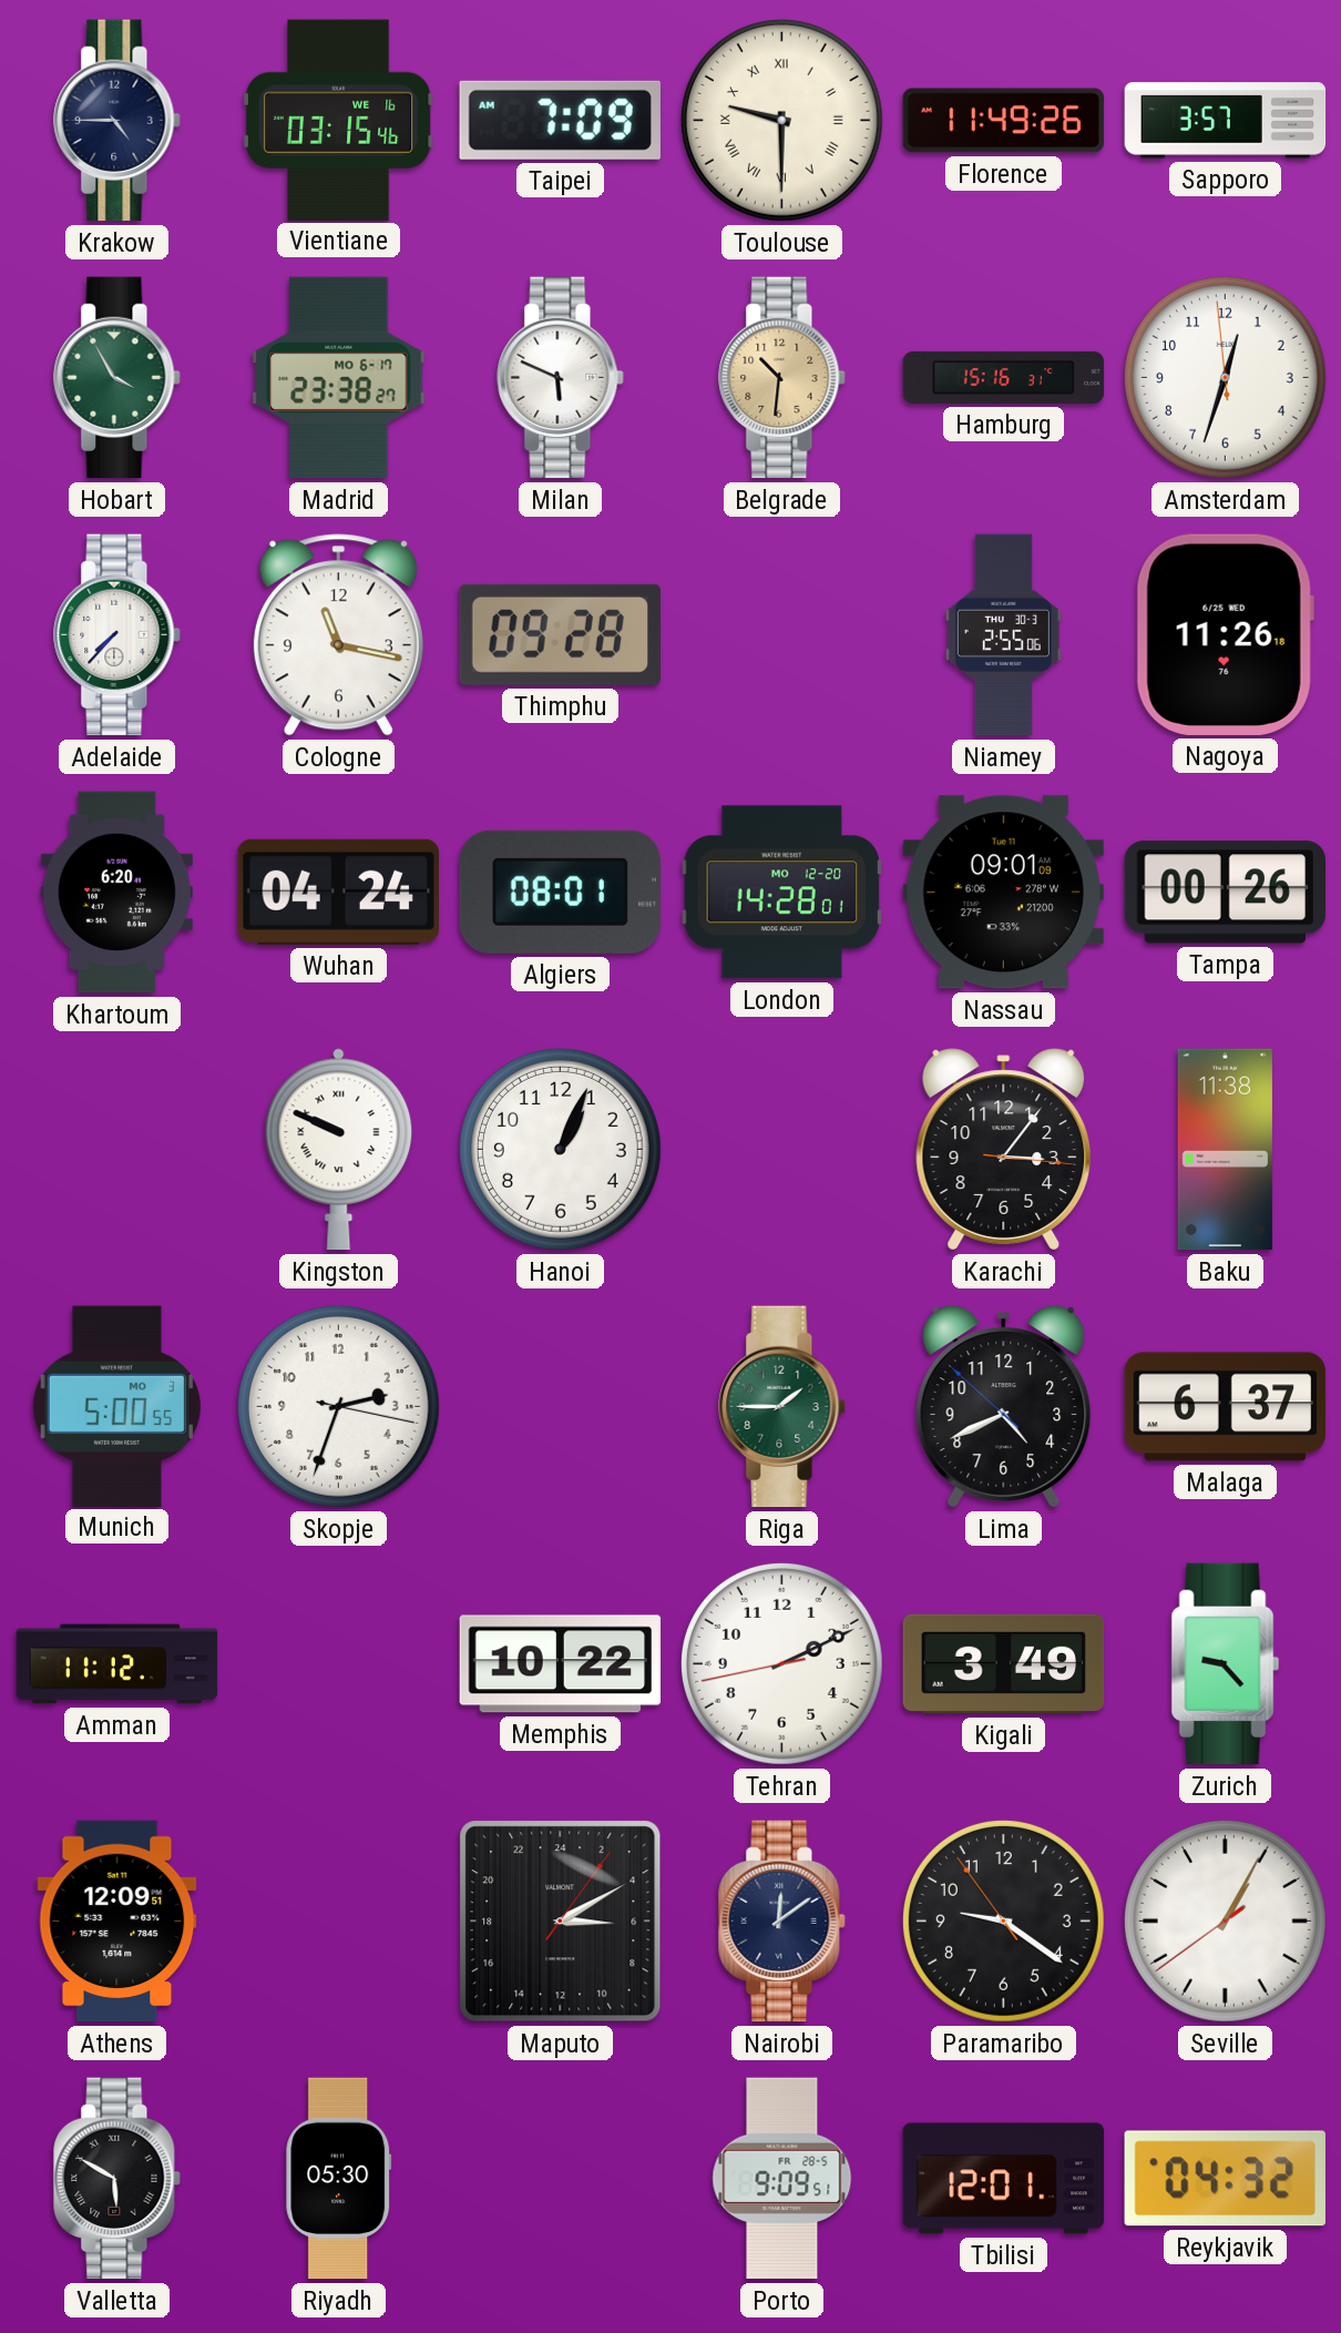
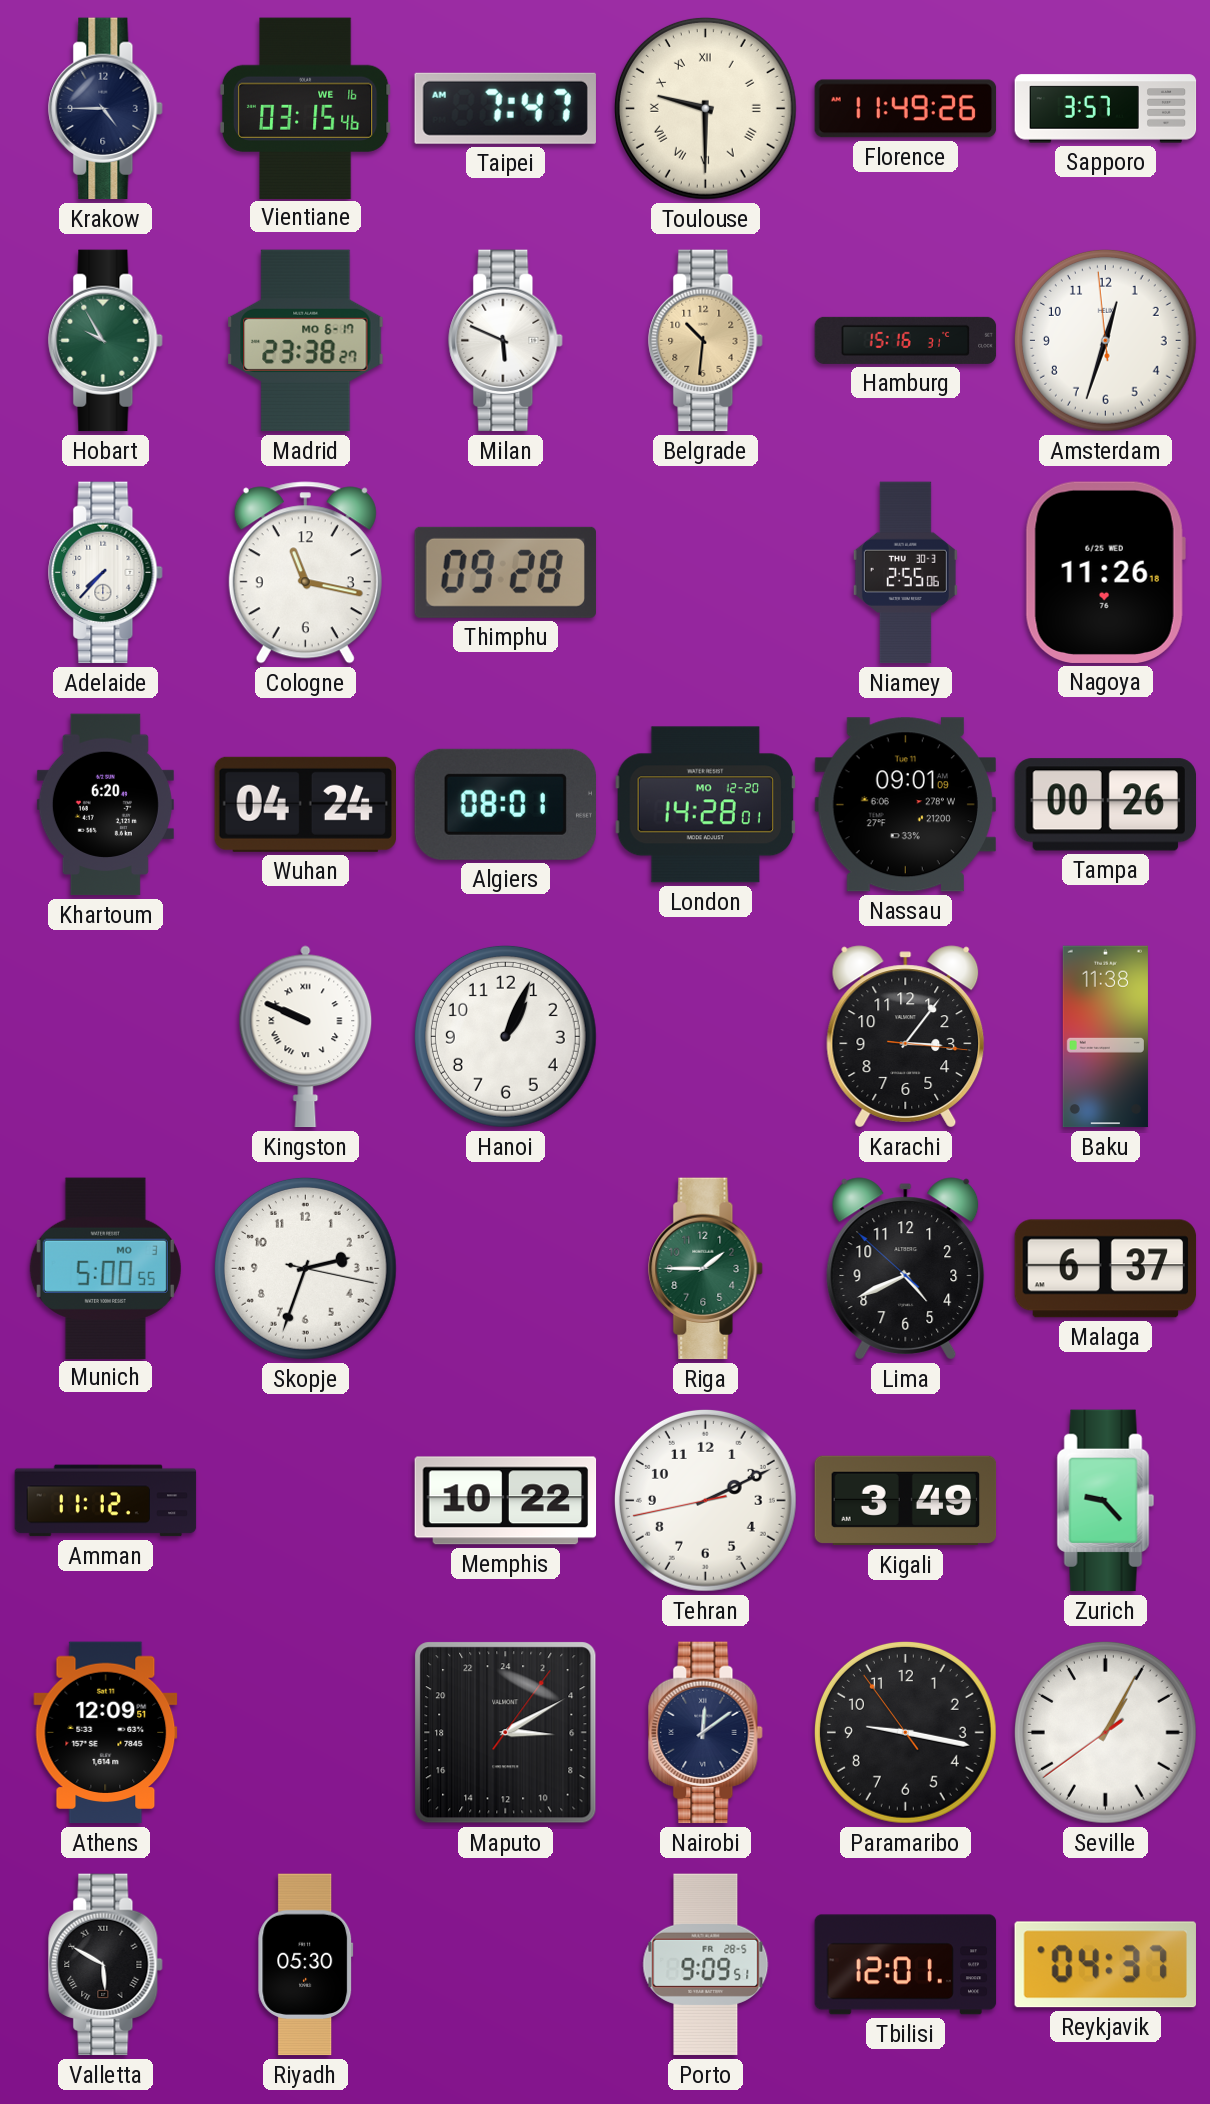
Taipei: 7:09 -> 7:47
Hobart: 3:55 -> 9:55
Paramaribo: 9:20 -> 9:16
Reykjavik: 04:32 -> 04:37
